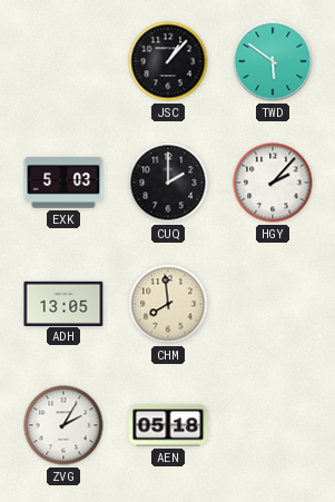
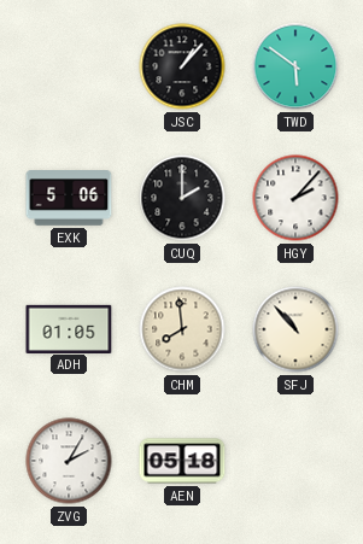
EXK: 5:03 -> 5:06
ADH: 13:05 -> 01:05
SFJ: none -> 10:53
